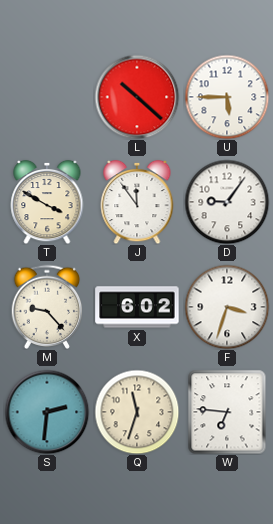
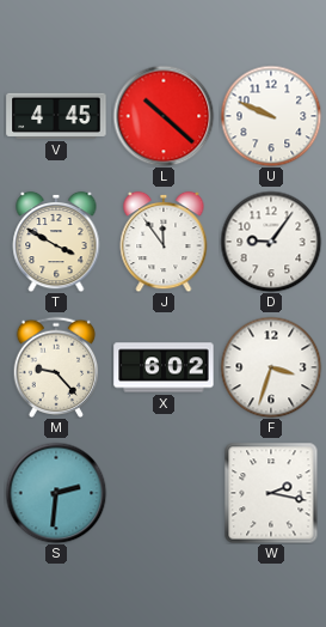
V: none -> 4:45
U: 5:45 -> 9:49
Q: 11:33 -> none
W: 6:46 -> 2:17
